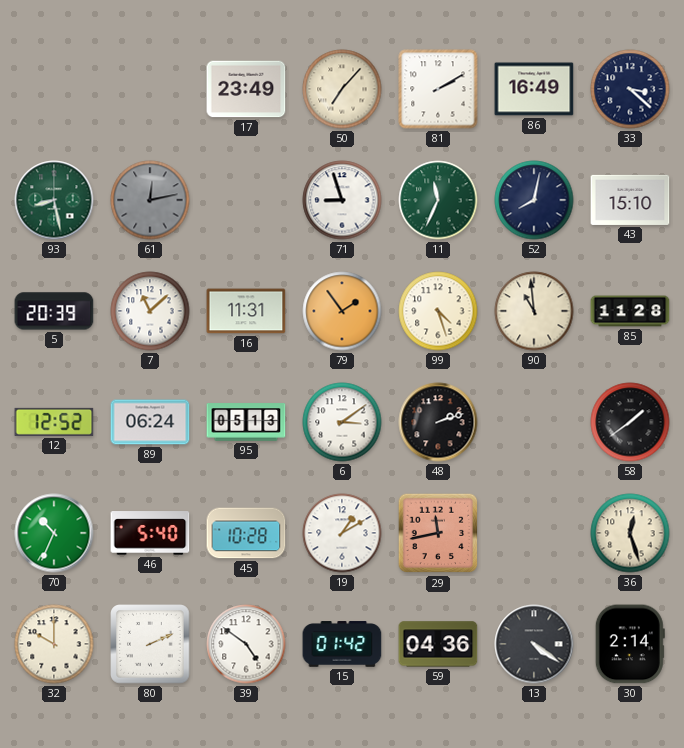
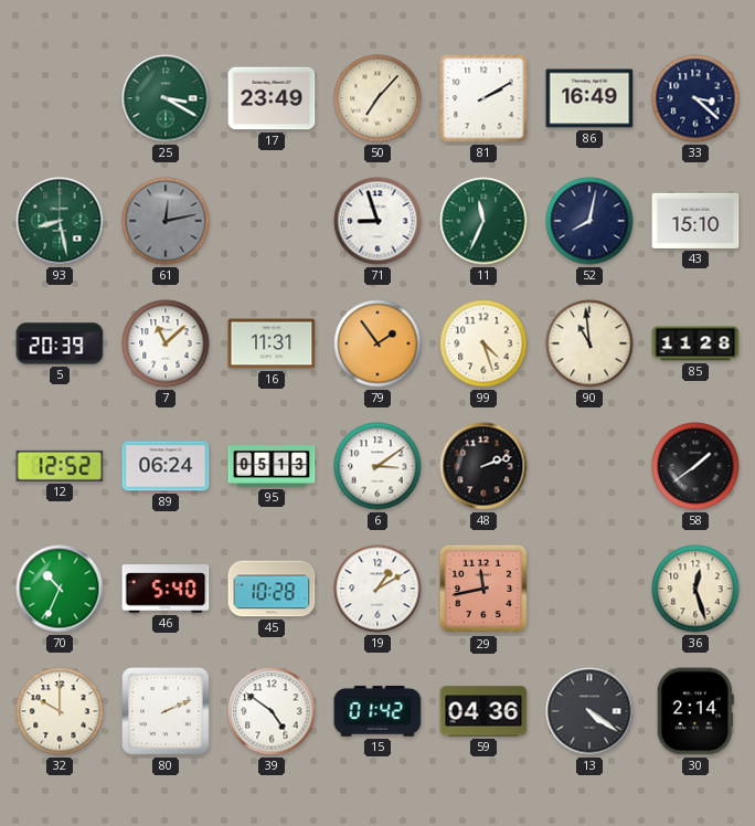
25: none -> 3:20
